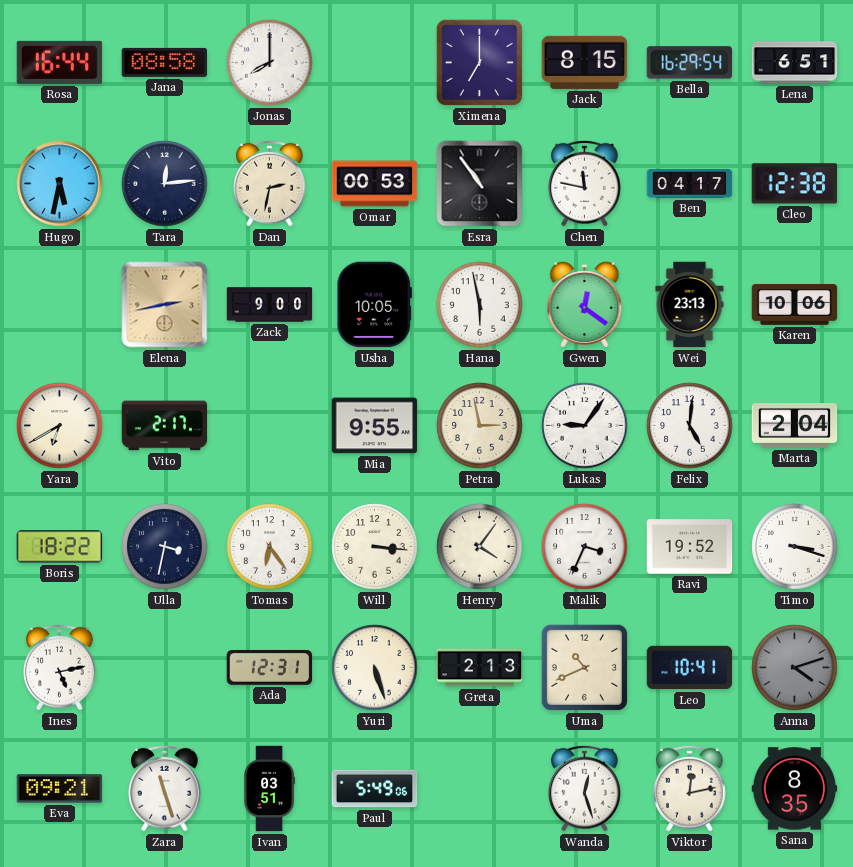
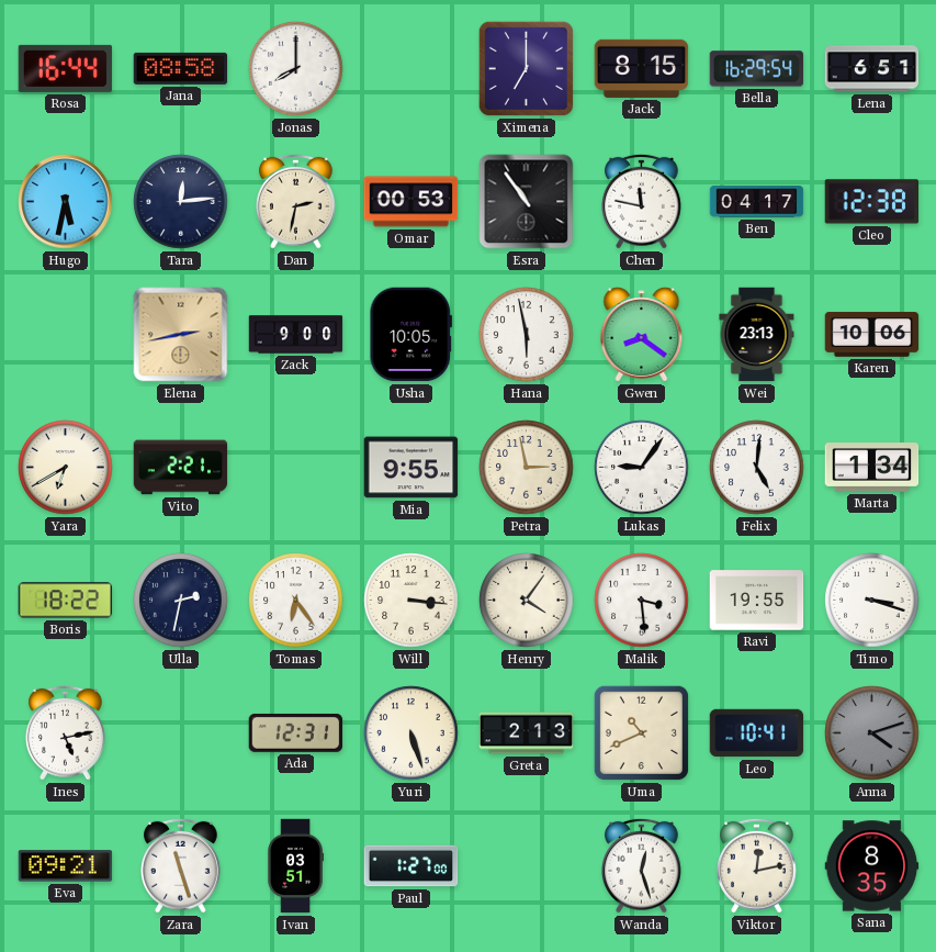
Gwen: 12:21 -> 8:21
Vito: 2:17 -> 2:21
Marta: 2:04 -> 1:34
Ulla: 3:32 -> 2:32
Malik: 3:34 -> 3:29
Ravi: 19:52 -> 19:55
Paul: 5:49 -> 1:27
